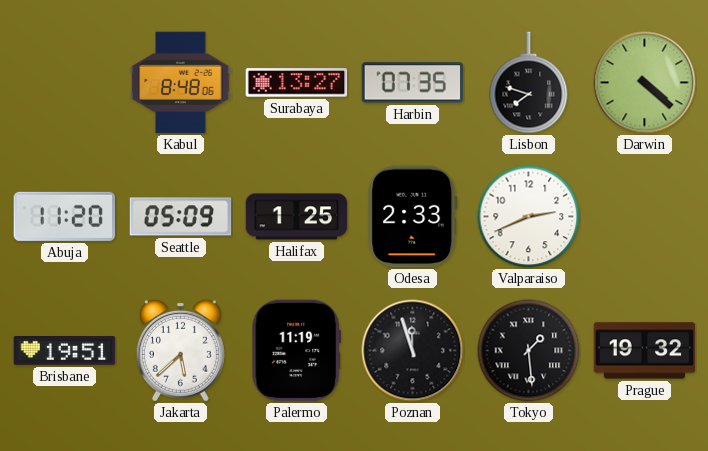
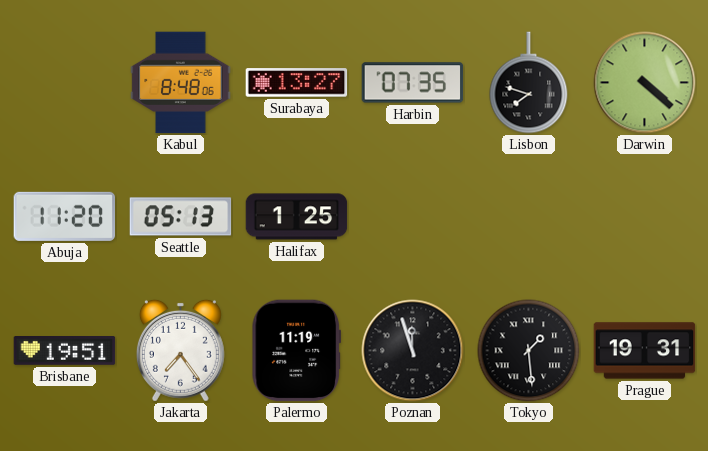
Seattle: 05:09 -> 05:13
Odesa: 2:33 -> none
Valparaiso: 2:41 -> none
Jakarta: 5:38 -> 7:24
Prague: 19:32 -> 19:31
